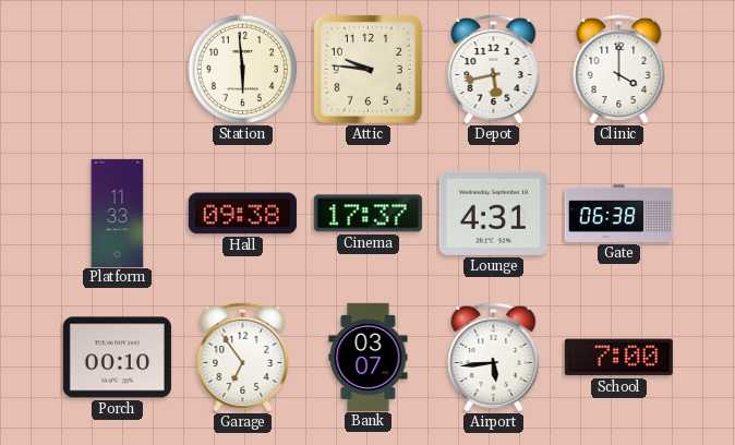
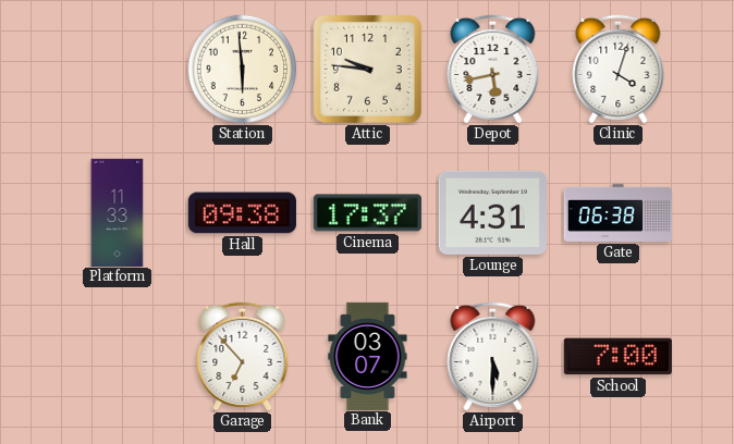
Clinic: 4:00 -> 4:03
Porch: 00:10 -> none
Garage: 6:54 -> 6:53
Airport: 5:44 -> 5:30
